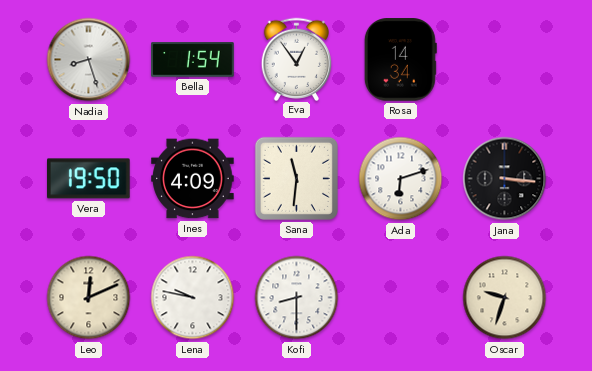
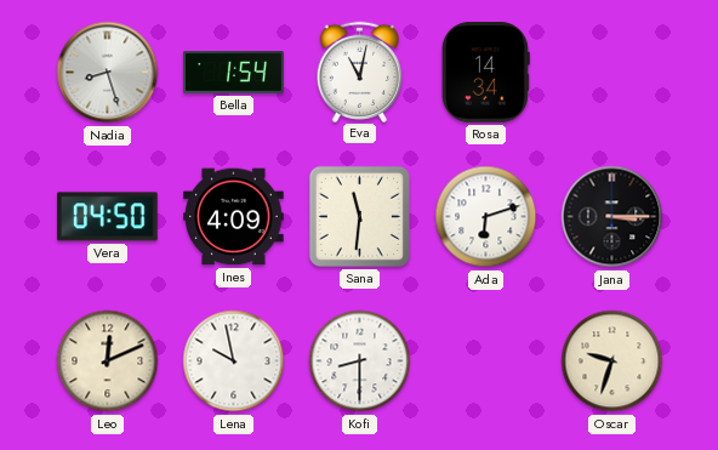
Eva: 12:54 -> 11:02
Vera: 19:50 -> 04:50
Jana: 3:16 -> 3:15
Lena: 9:47 -> 9:58
